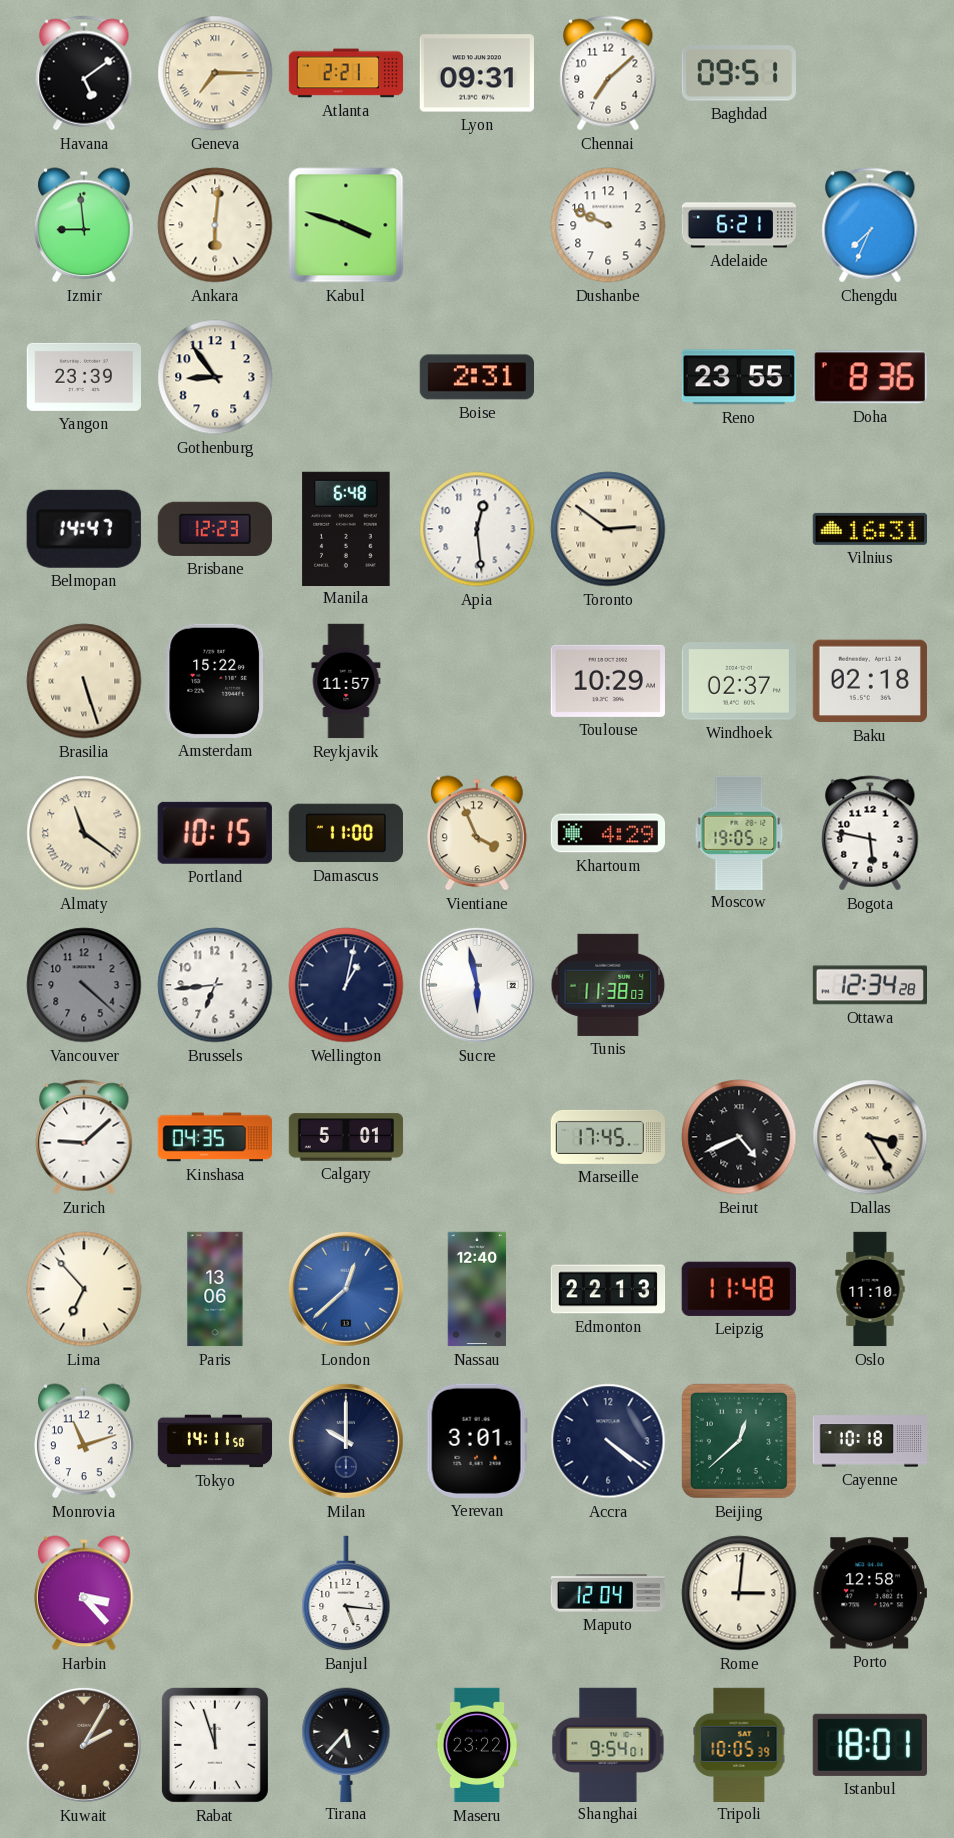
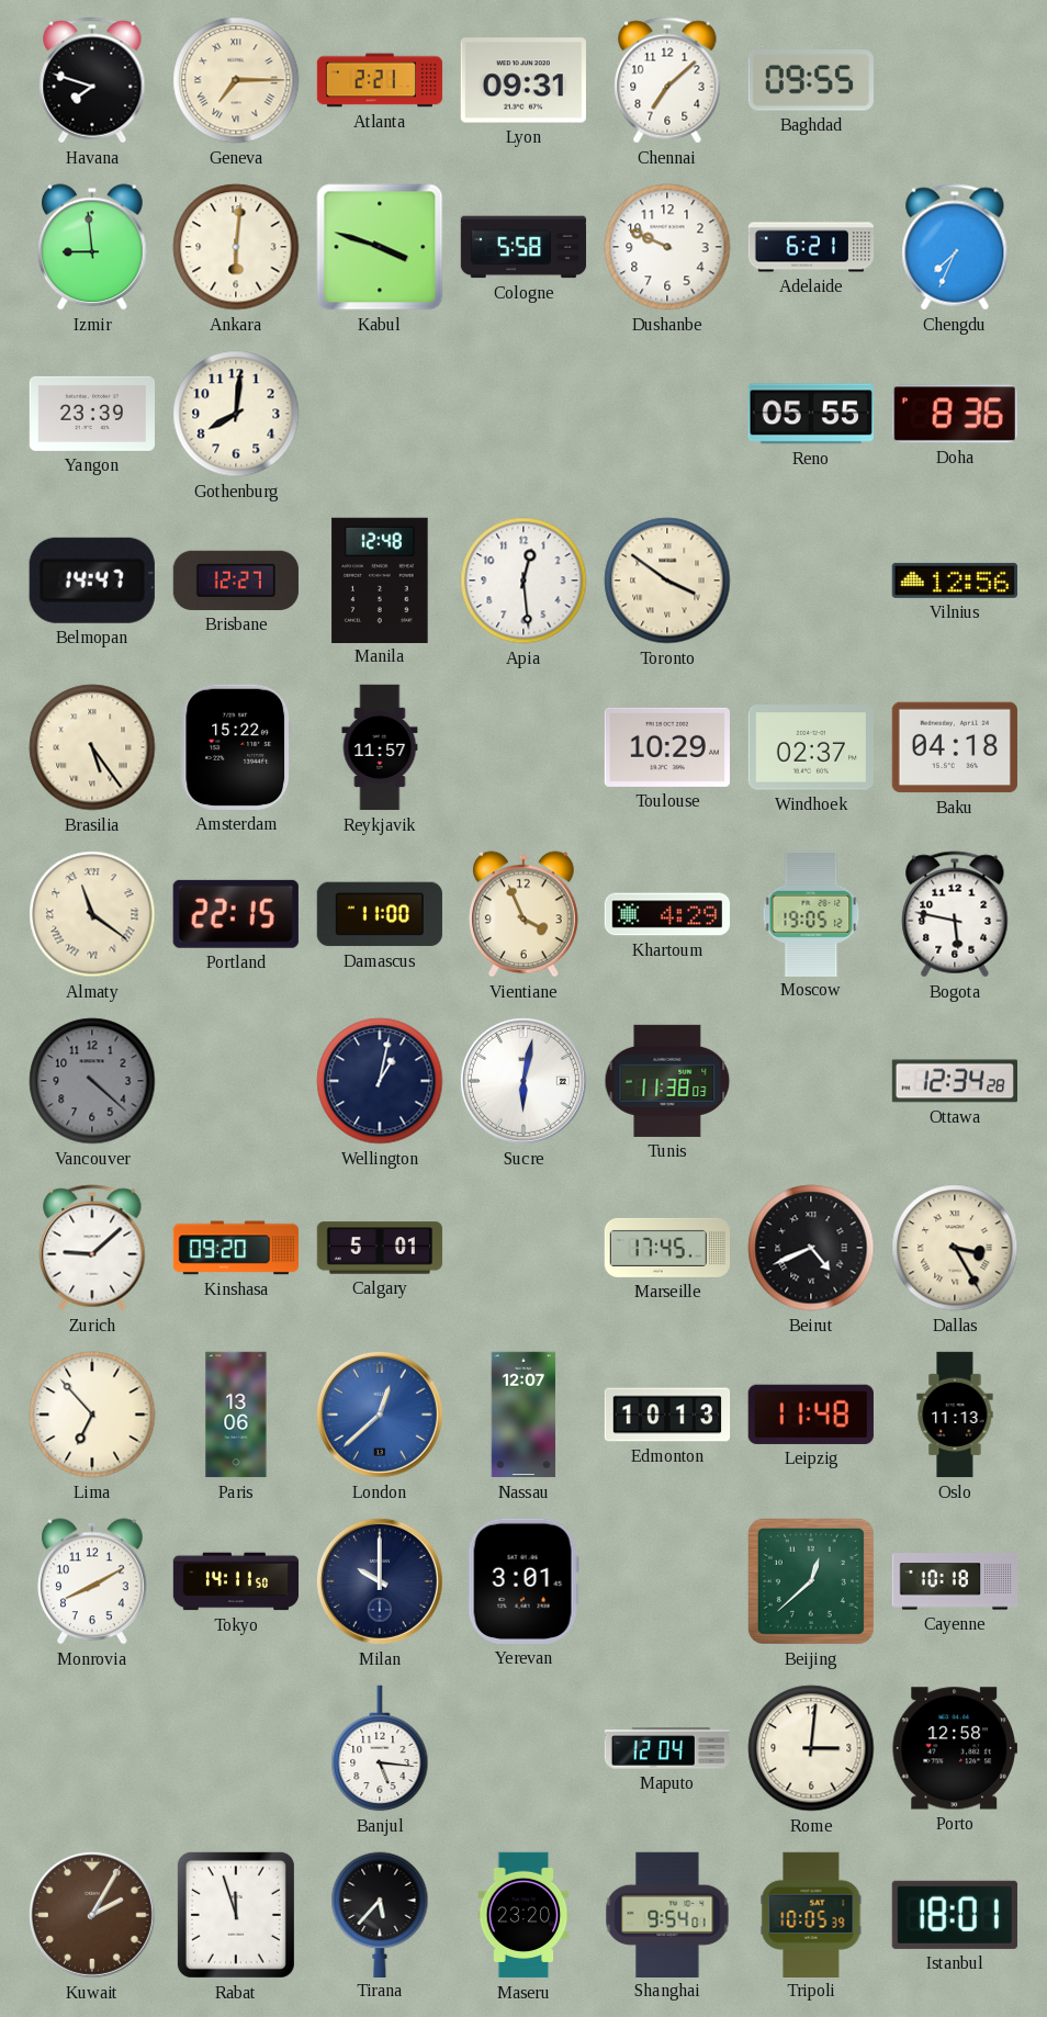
Havana: 5:09 -> 7:48
Baghdad: 09:51 -> 09:55
Cologne: none -> 5:58
Gothenburg: 8:54 -> 8:01
Boise: 2:31 -> none
Reno: 23:55 -> 05:55
Brisbane: 12:23 -> 12:27
Manila: 6:48 -> 12:48
Toronto: 2:51 -> 3:51
Vilnius: 16:31 -> 12:56
Brasilia: 5:27 -> 5:24
Baku: 02:18 -> 04:18
Portland: 10:15 -> 22:15
Brussels: 6:44 -> none
Sucre: 5:58 -> 6:02
Kinshasa: 04:35 -> 09:20
Nassau: 12:40 -> 12:07
Edmonton: 22:13 -> 10:13
Oslo: 11:10 -> 11:13
Monrovia: 11:12 -> 8:10
Accra: 4:21 -> none
Harbin: 3:23 -> none
Maseru: 23:22 -> 23:20
